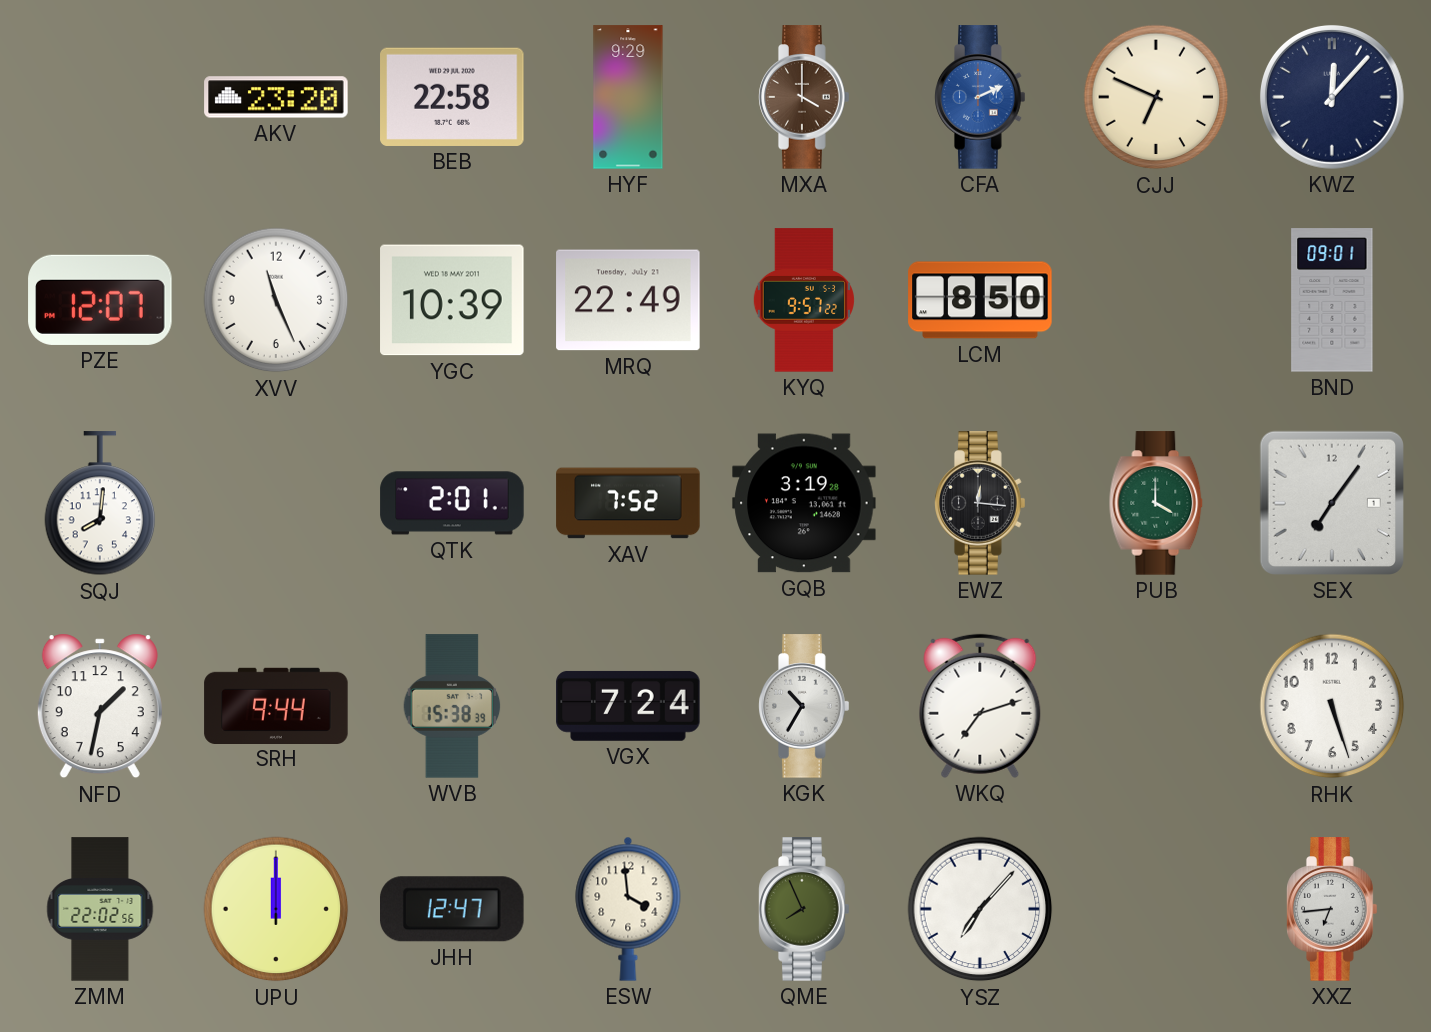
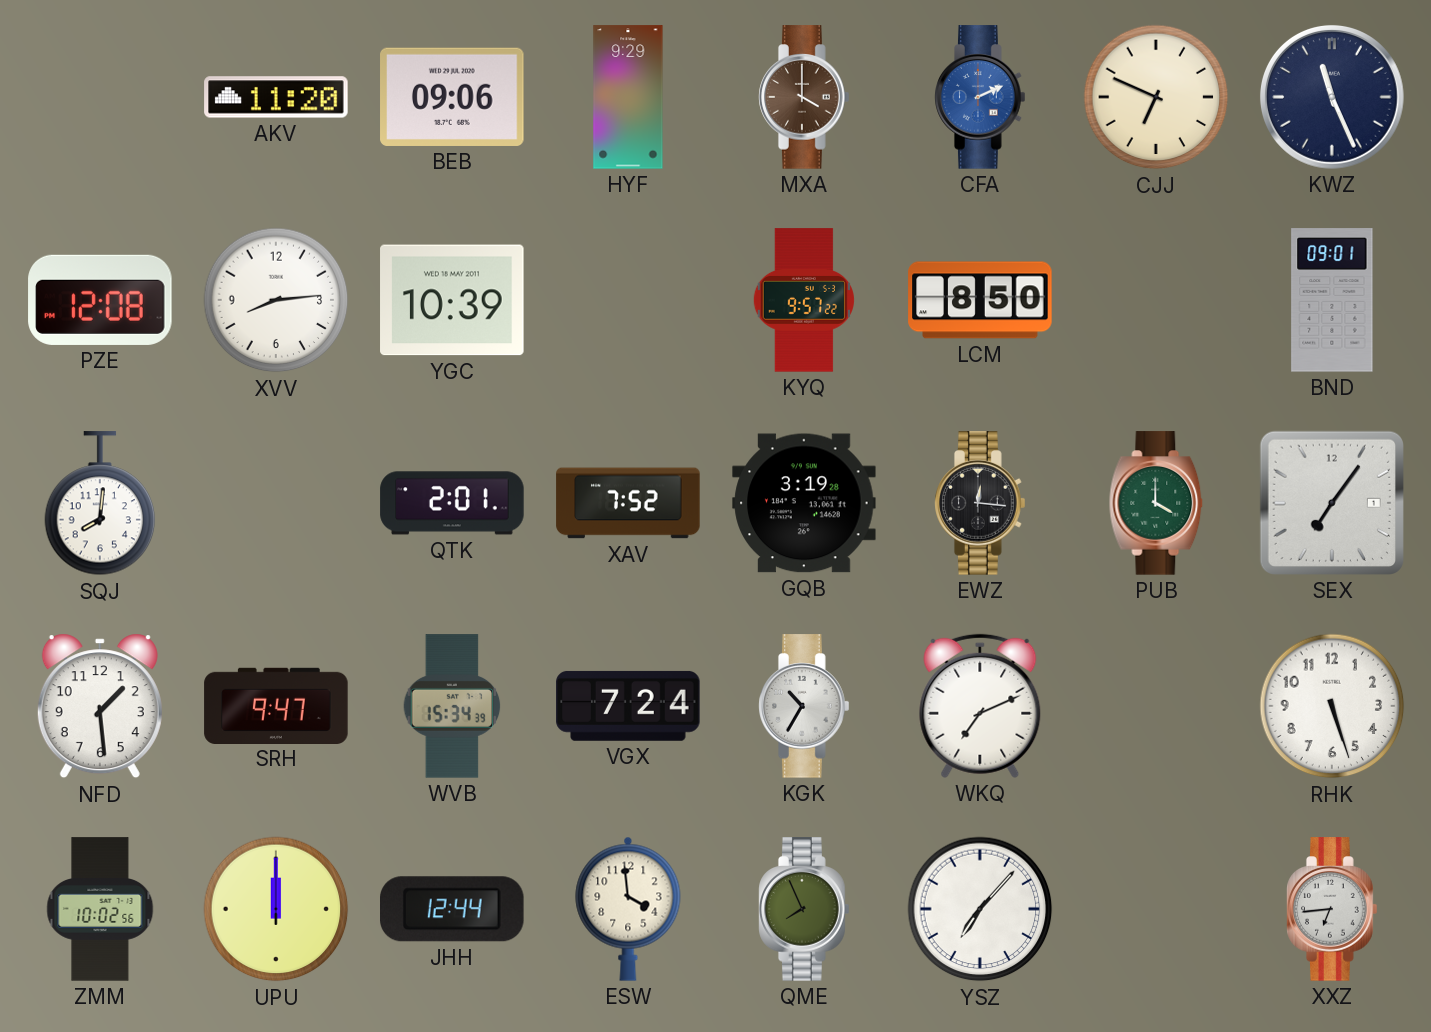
AKV: 23:20 -> 11:20
BEB: 22:58 -> 09:06
KWZ: 12:07 -> 11:26
PZE: 12:07 -> 12:08
XVV: 11:26 -> 8:14
MRQ: 22:49 -> none
NFD: 1:32 -> 1:29
SRH: 9:44 -> 9:47
WVB: 15:38 -> 15:34
WKQ: 7:12 -> 7:11
ZMM: 22:02 -> 10:02
JHH: 12:47 -> 12:44
